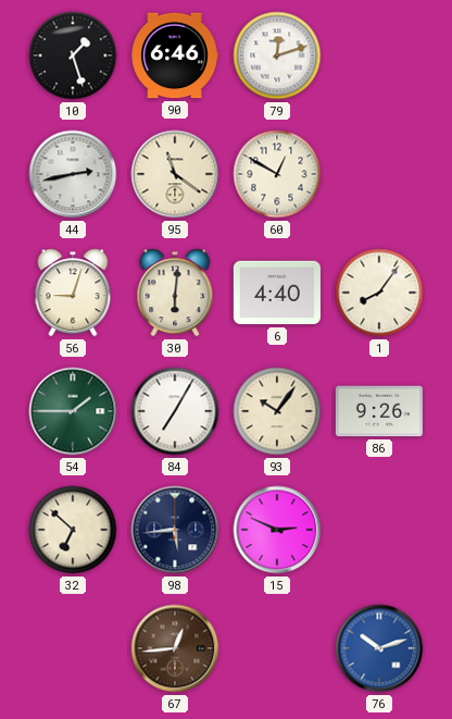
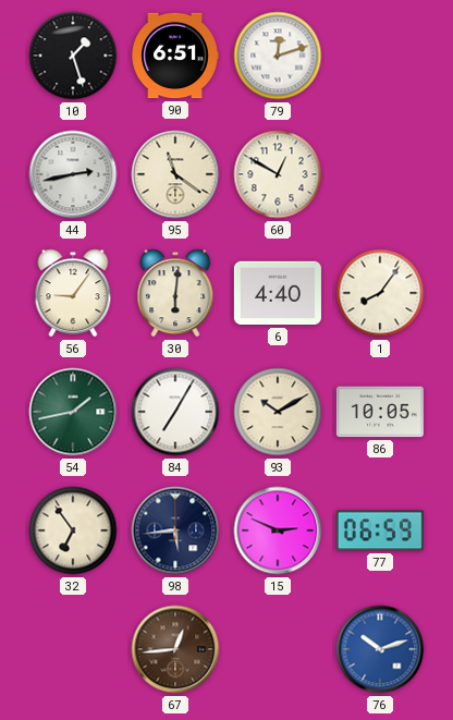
90: 6:46 -> 6:51
56: 9:03 -> 9:06
54: 1:45 -> 1:43
93: 10:06 -> 10:10
86: 9:26 -> 10:05
32: 6:52 -> 6:54
77: none -> 06:59
